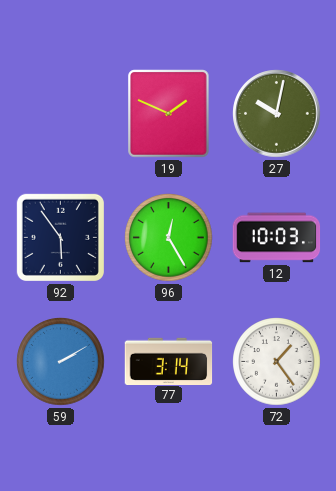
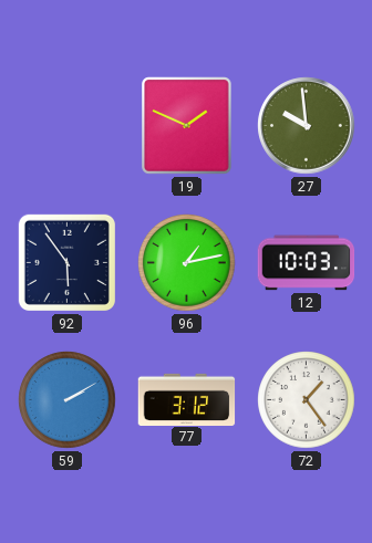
27: 10:02 -> 9:59
96: 12:25 -> 1:13
77: 3:14 -> 3:12
